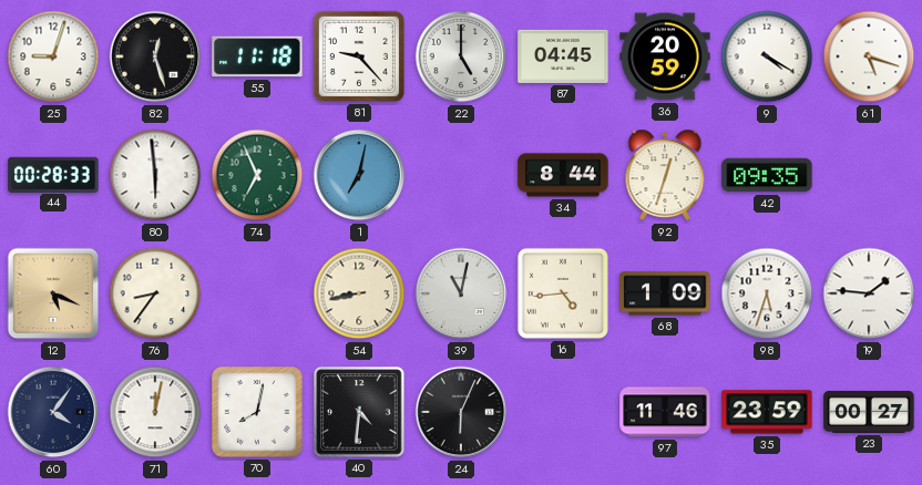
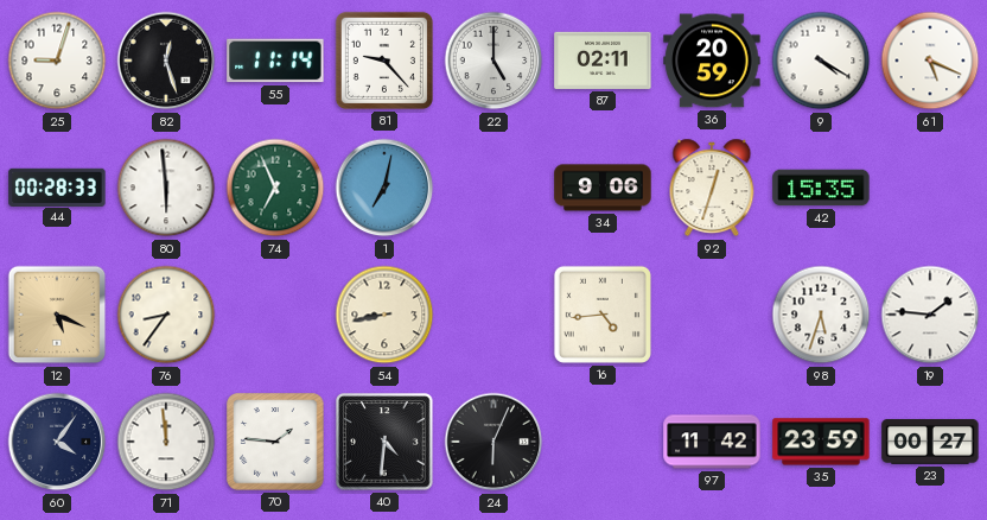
55: 11:18 -> 11:14
87: 04:45 -> 02:11
61: 5:18 -> 5:19
34: 8:44 -> 9:06
42: 09:35 -> 15:35
39: 11:02 -> none
68: 1:09 -> none
71: 12:02 -> 11:59
70: 8:02 -> 1:46
97: 11:46 -> 11:42
